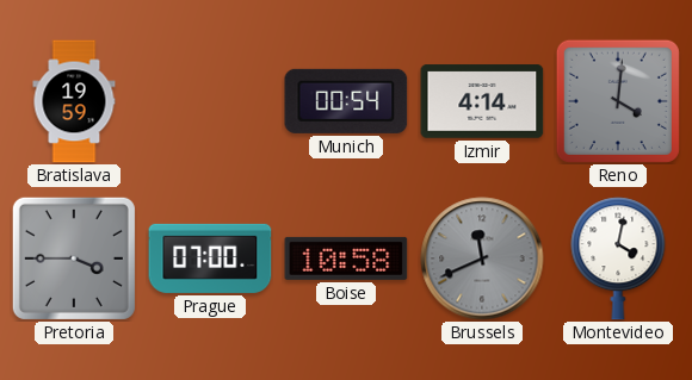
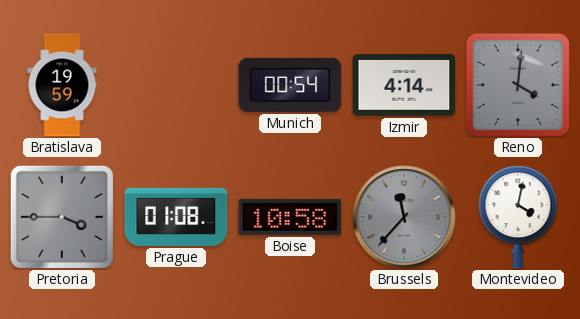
Prague: 07:00 -> 01:08
Brussels: 11:41 -> 11:37
